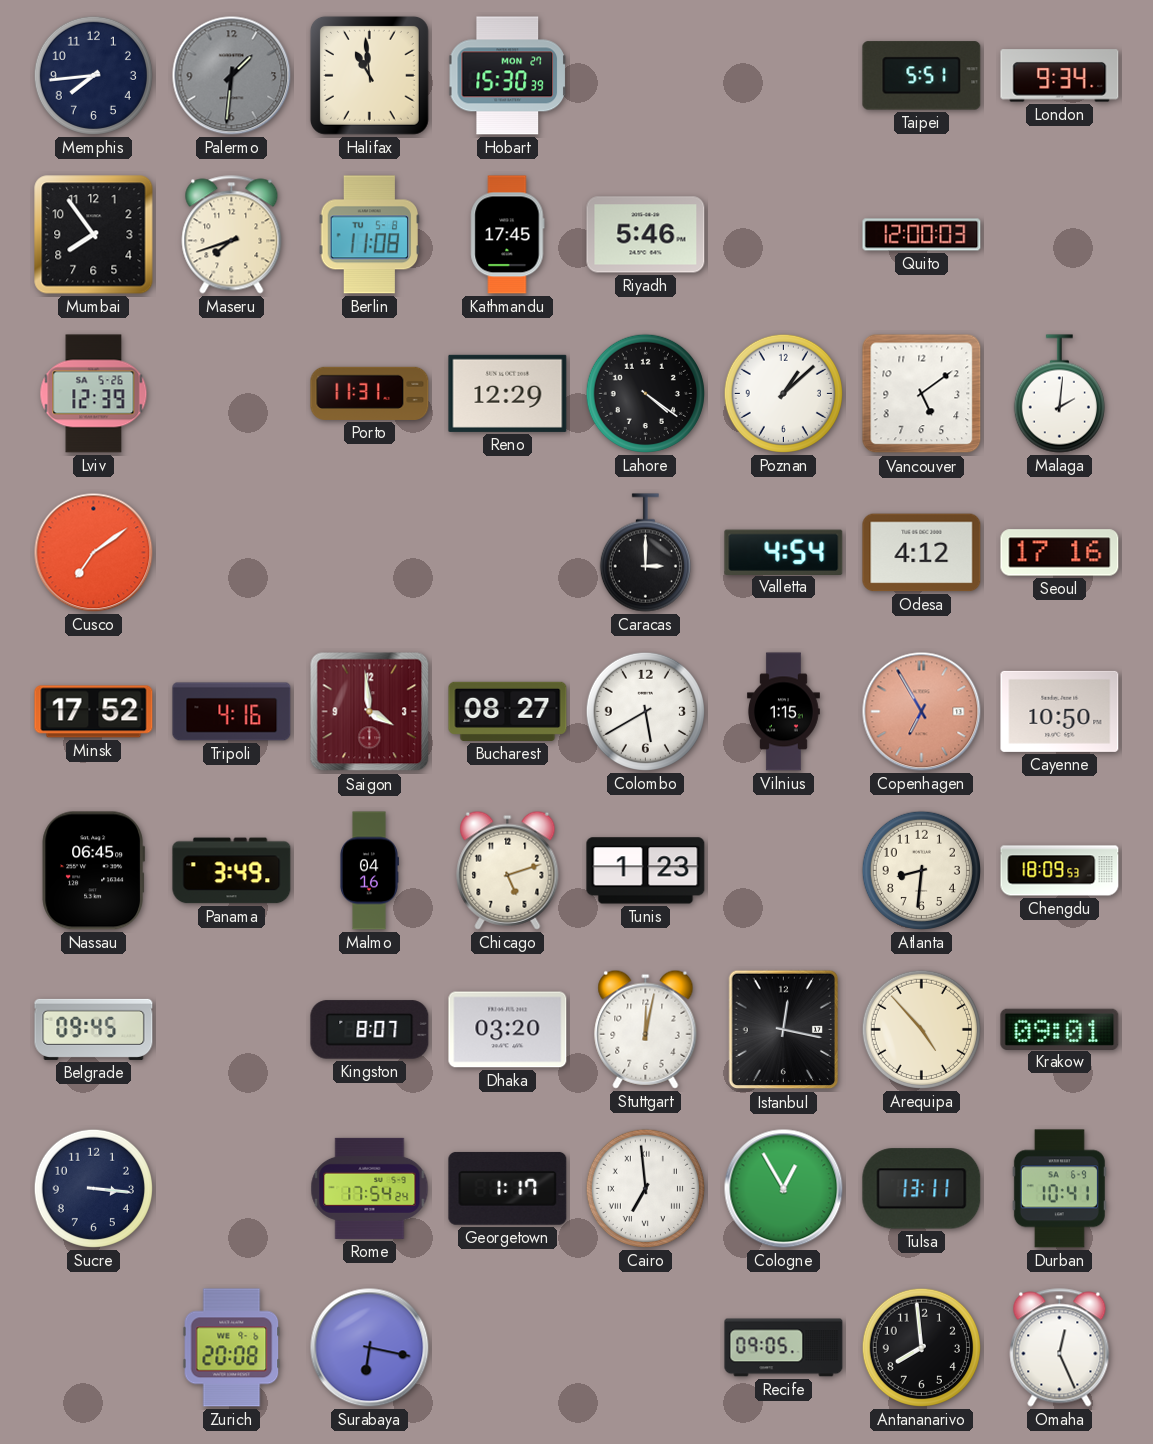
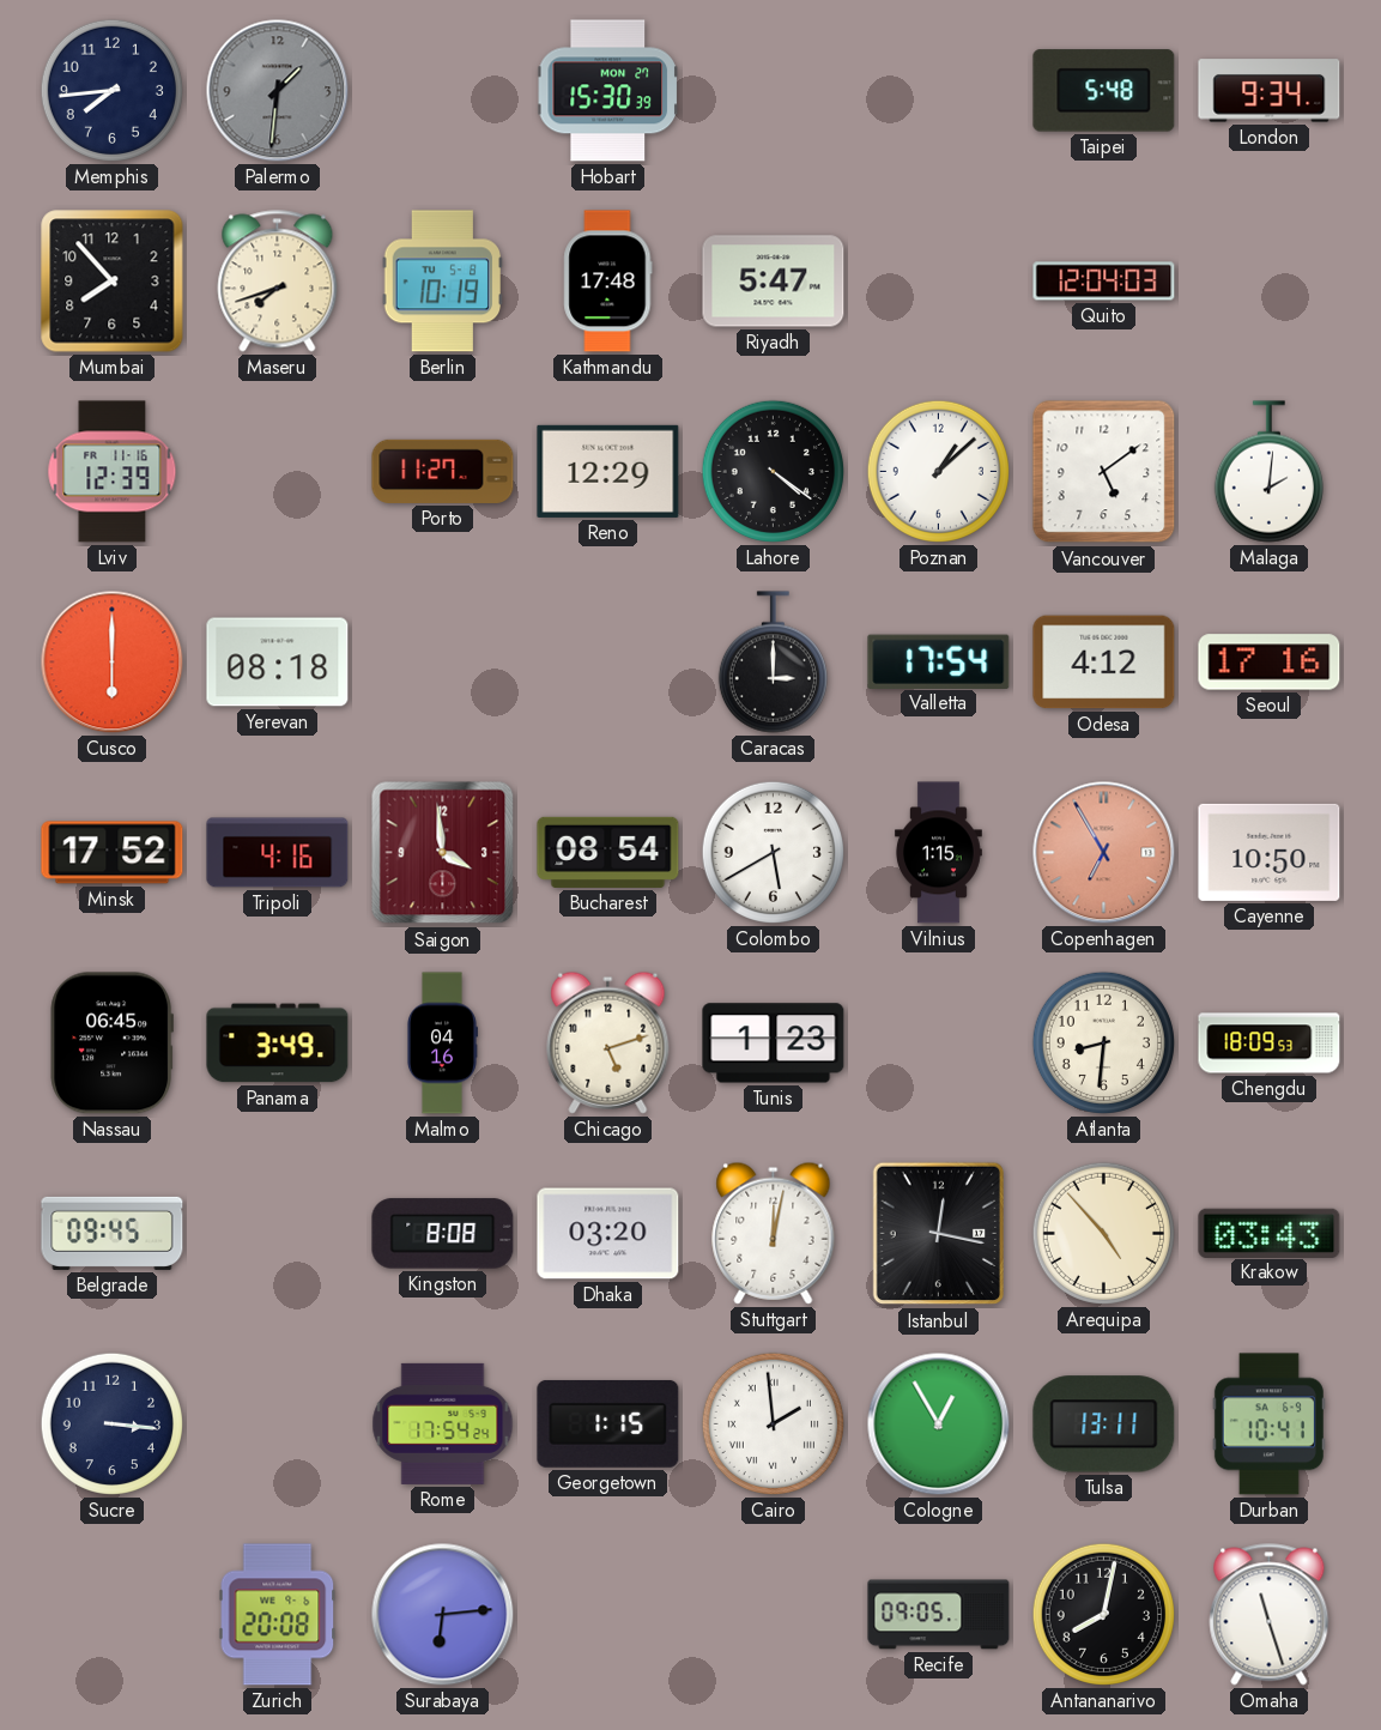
Halifax: 10:59 -> none
Taipei: 5:51 -> 5:48
Mumbai: 7:54 -> 7:53
Berlin: 11:08 -> 10:19
Kathmandu: 17:45 -> 17:48
Riyadh: 5:46 -> 5:47
Quito: 12:00 -> 12:04
Lviv date: SA 5-26 -> FR 11-16
Porto: 11:31 -> 11:27
Cusco: 7:09 -> 6:00
Yerevan: none -> 08:18
Valletta: 4:54 -> 17:54
Bucharest: 08:27 -> 08:54
Kingston: 8:07 -> 8:08
Krakow: 09:01 -> 03:43
Georgetown: 1:17 -> 1:15
Cairo: 6:59 -> 1:59
Surabaya: 6:17 -> 6:14
Antananarivo: 7:59 -> 8:02
Omaha: 12:26 -> 11:27
